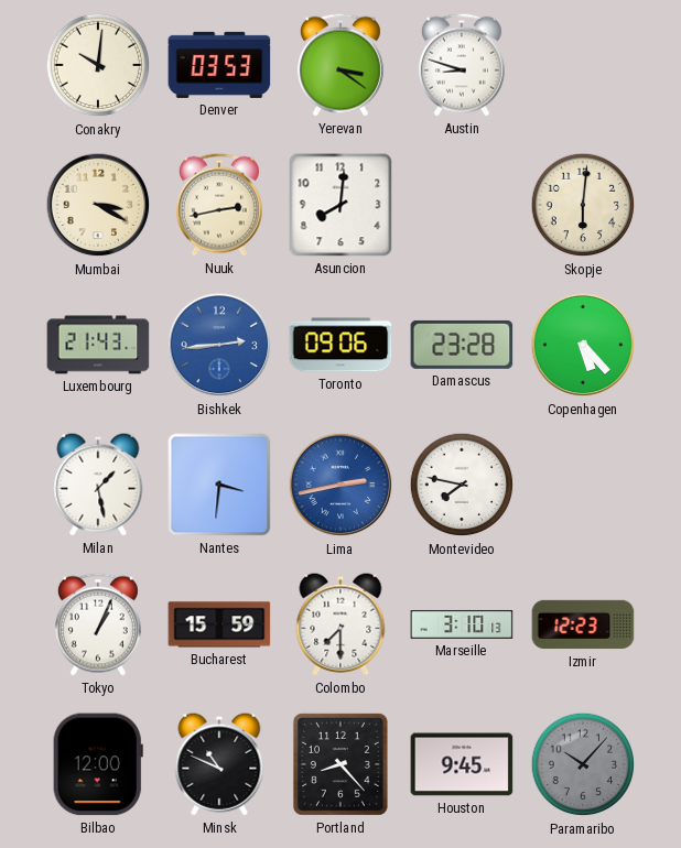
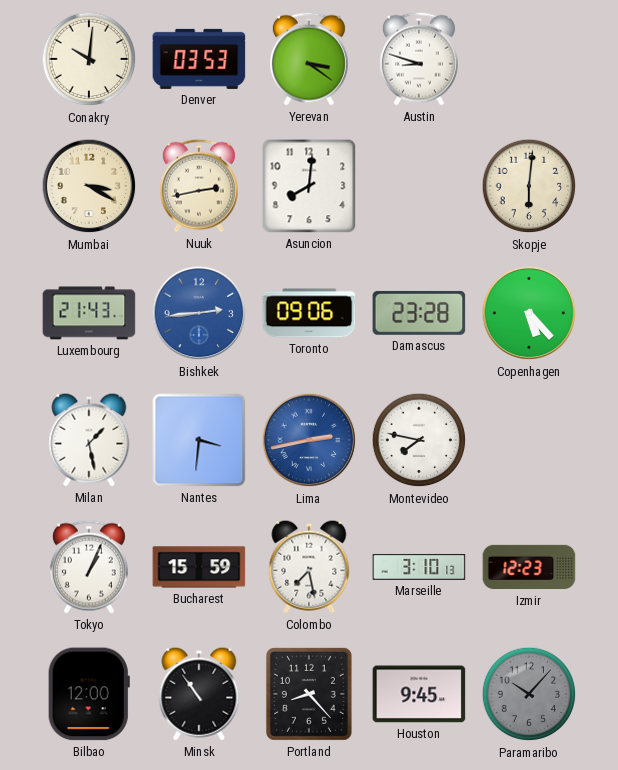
Colombo: 7:30 -> 7:28
Minsk: 10:49 -> 10:54
